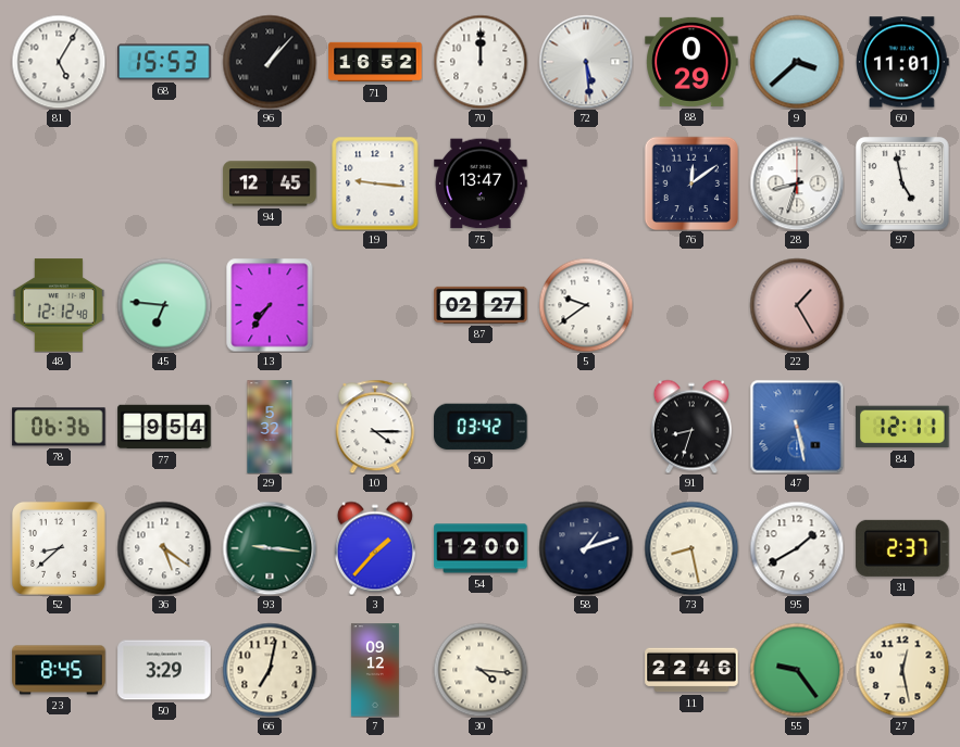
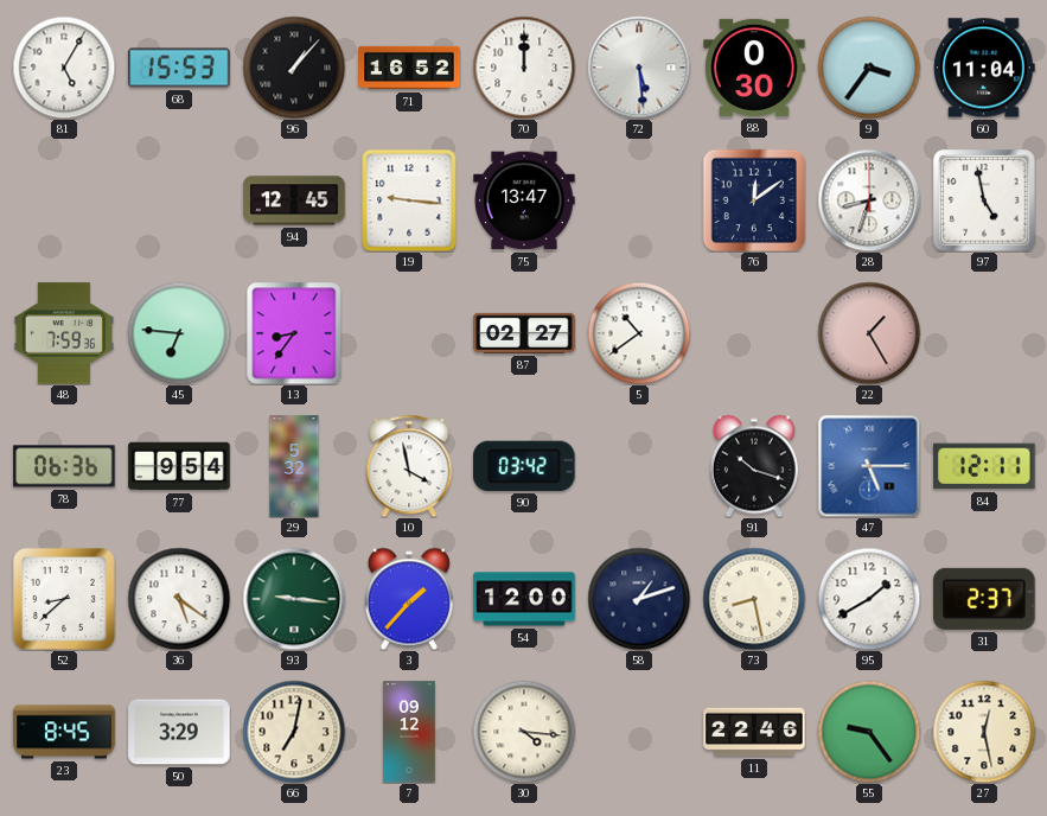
88: 0:29 -> 0:30
9: 3:38 -> 3:36
60: 11:01 -> 11:04
48: 12:12 -> 7:59
13: 7:36 -> 8:36
5: 9:39 -> 10:39
10: 4:15 -> 3:58
91: 8:33 -> 10:18
47: 5:28 -> 5:15
